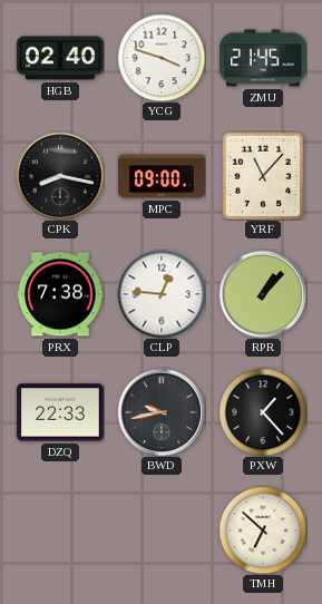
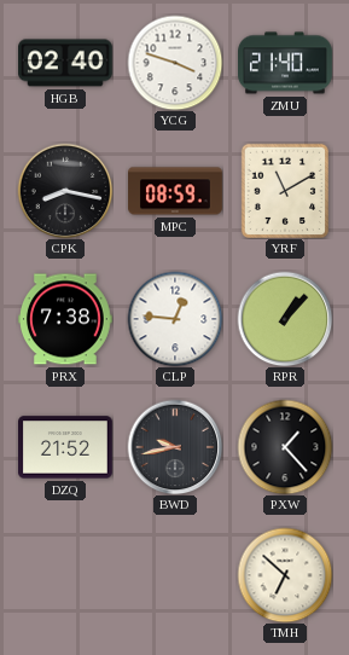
ZMU: 21:45 -> 21:40
MPC: 09:00 -> 08:59
YRF: 11:07 -> 11:10
DZQ: 22:33 -> 21:52
